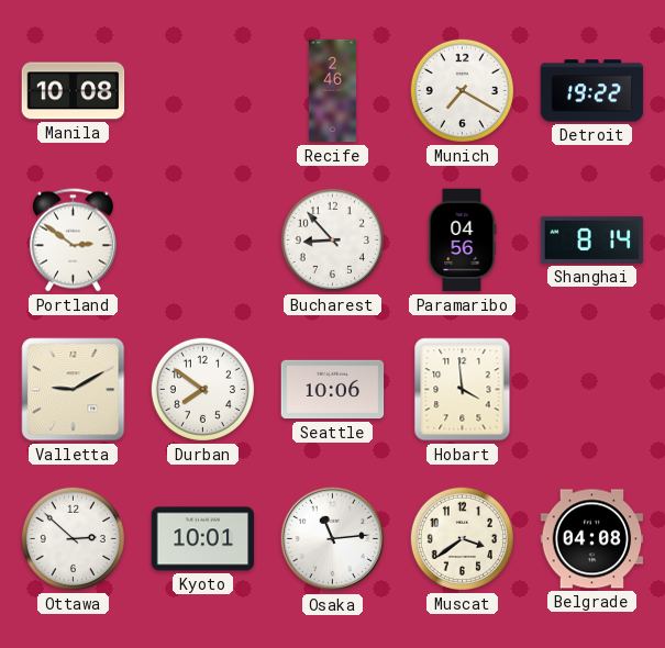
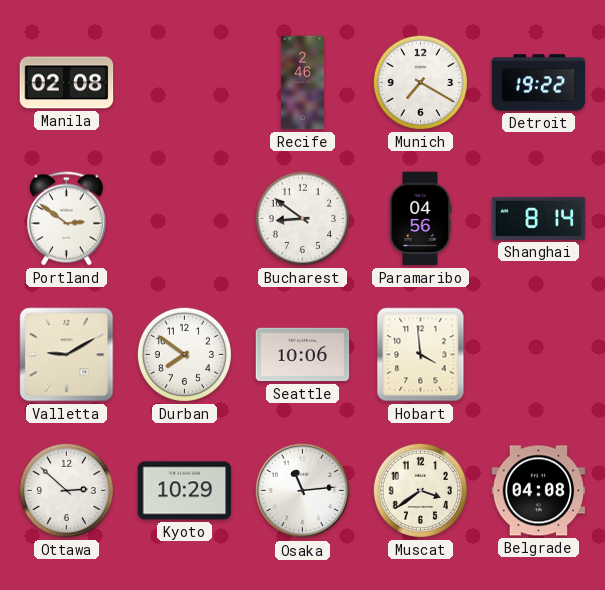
Manila: 10:08 -> 02:08
Bucharest: 8:53 -> 8:51
Kyoto: 10:01 -> 10:29
